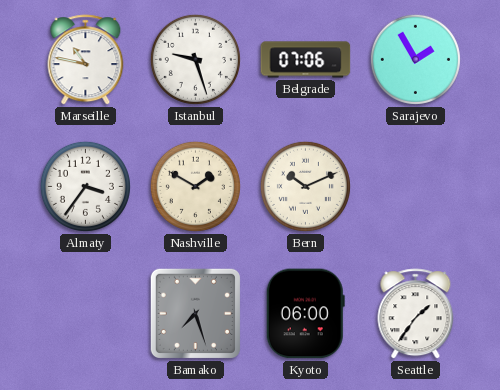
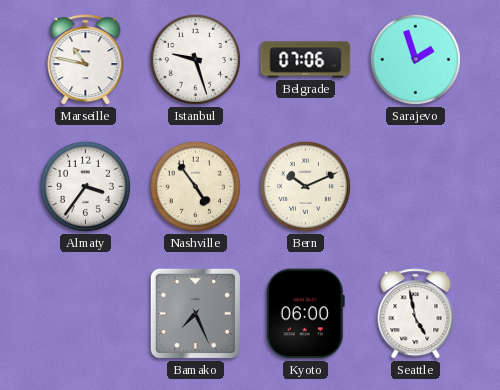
Sarajevo: 1:55 -> 1:57
Nashville: 1:50 -> 4:54
Bamako: 7:27 -> 7:26
Seattle: 1:36 -> 4:58
